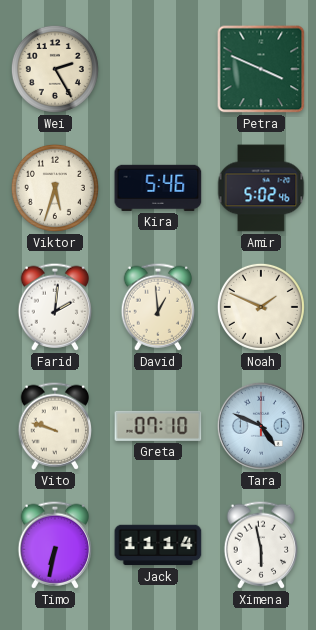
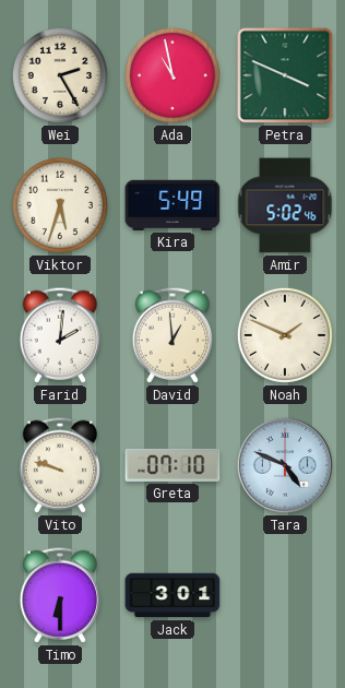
Ada: none -> 10:58
Kira: 5:46 -> 5:49
Timo: 6:32 -> 6:30
Jack: 11:14 -> 3:01
Ximena: 5:58 -> none
